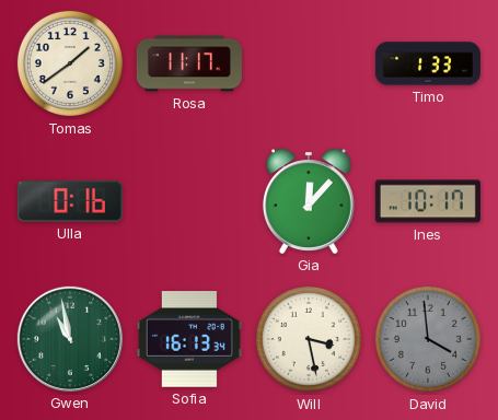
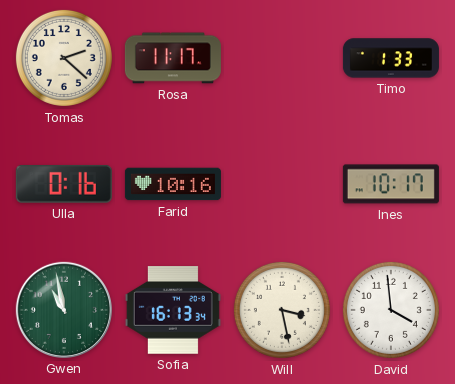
Tomas: 1:39 -> 2:22
Farid: none -> 10:16
Gia: 12:07 -> none
David dial: grey -> white
